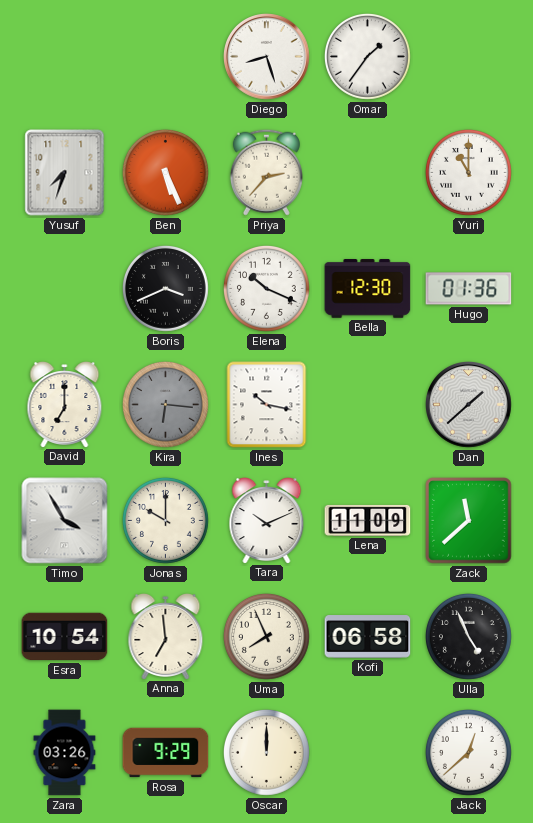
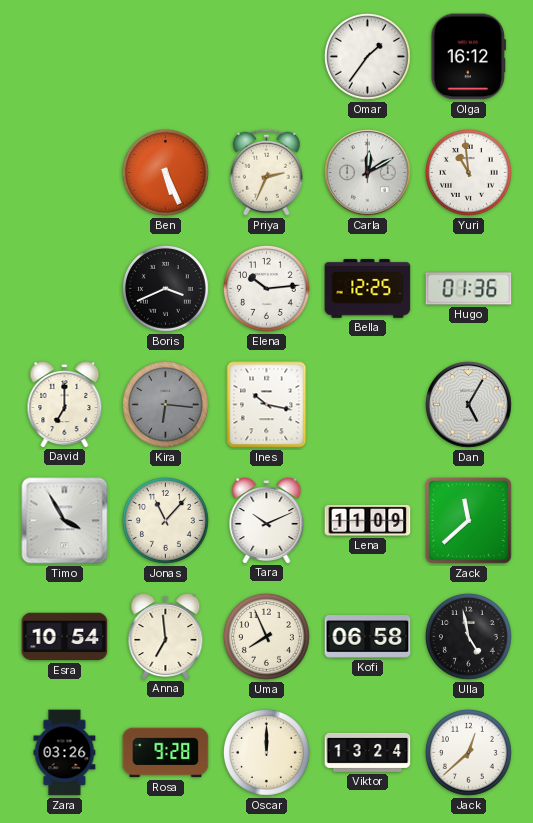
Diego: 8:27 -> none
Olga: none -> 16:12
Yusuf: 7:33 -> none
Priya: 2:37 -> 2:34
Carla: none -> 12:10
Yuri: 11:00 -> 10:59
Elena: 10:19 -> 10:14
Bella: 12:30 -> 12:25
Dan: 1:38 -> 5:05
Jonas: 10:00 -> 11:07
Ulla: 4:56 -> 4:58
Rosa: 9:29 -> 9:28
Viktor: none -> 13:24
